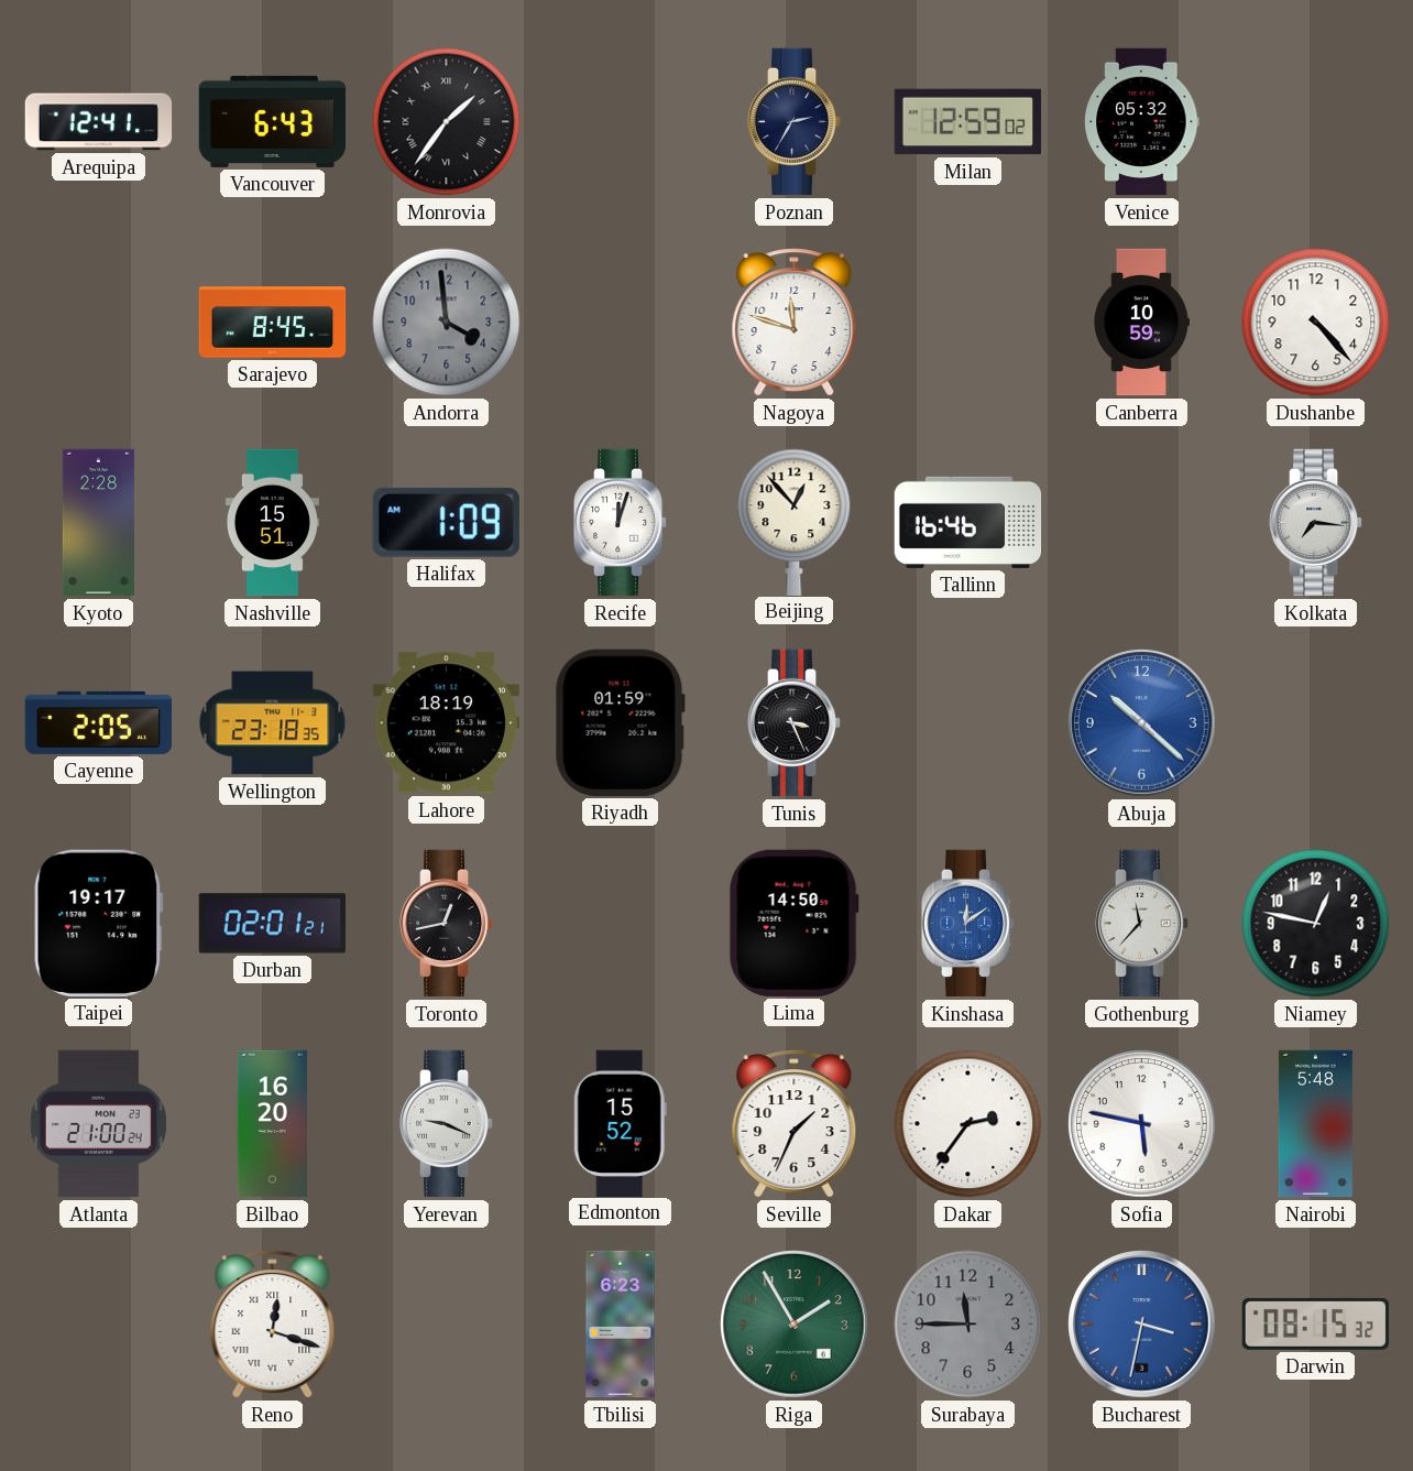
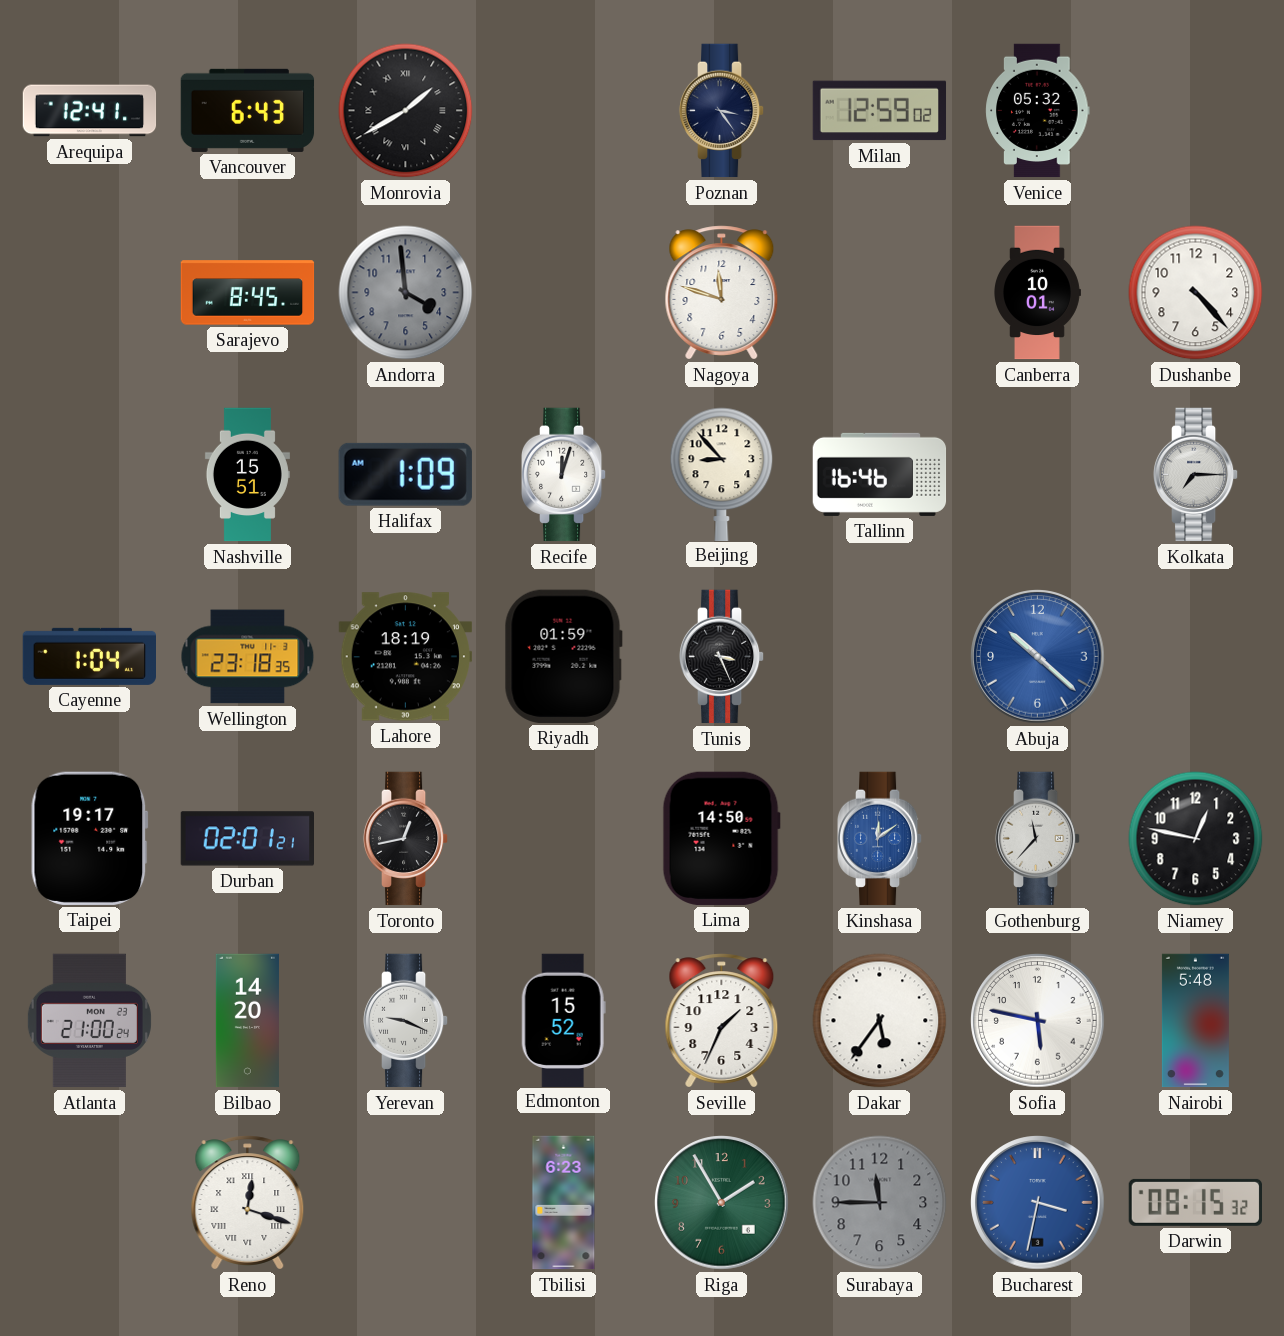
Monrovia: 1:36 -> 1:40
Poznan: 2:35 -> 3:24
Canberra: 10:59 -> 10:01
Kyoto: 2:28 -> none
Beijing: 12:53 -> 8:53
Kolkata: 7:16 -> 7:15
Cayenne: 2:05 -> 1:04
Bilbao: 16:20 -> 14:20
Dakar: 2:36 -> 5:36
